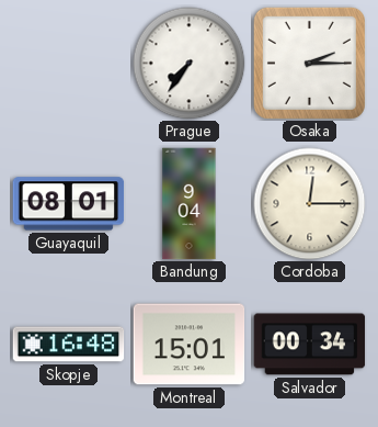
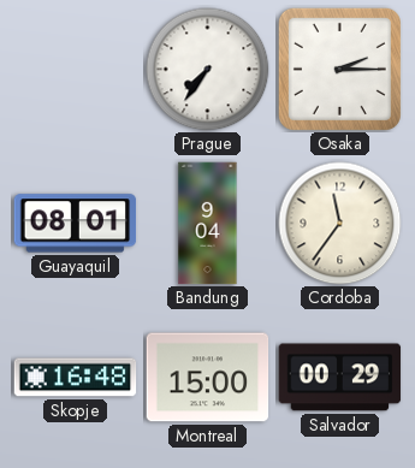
Cordoba: 12:15 -> 11:36
Montreal: 15:01 -> 15:00
Salvador: 00:34 -> 00:29
